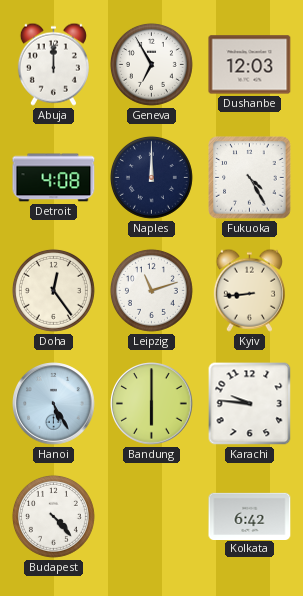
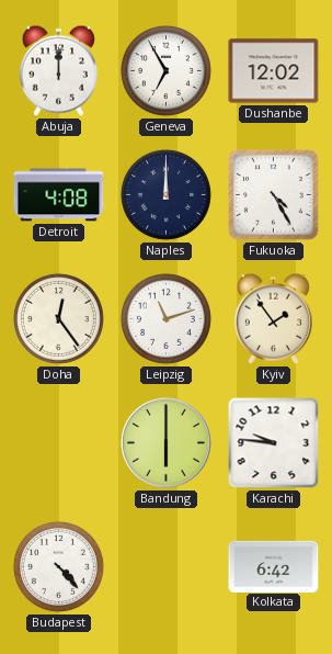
Dushanbe: 12:03 -> 12:02
Kyiv: 8:44 -> 1:54
Hanoi: 5:25 -> none
